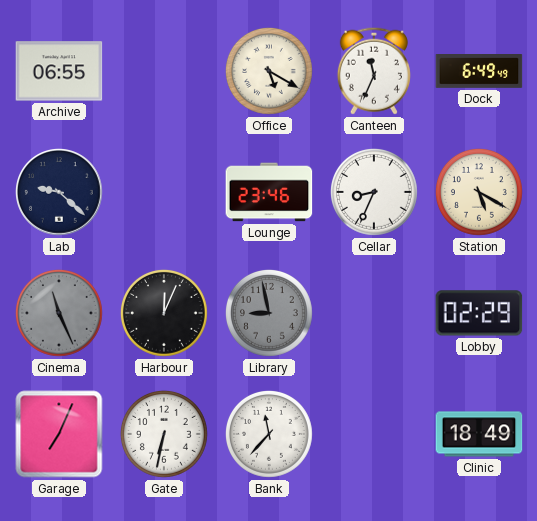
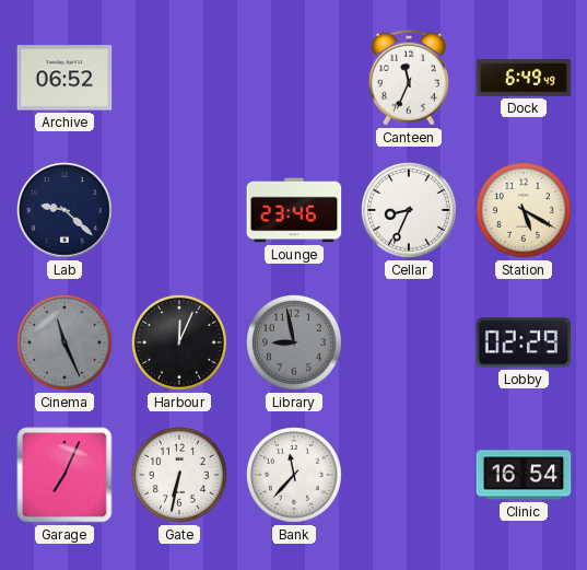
Archive: 06:55 -> 06:52
Office: 5:20 -> none
Clinic: 18:49 -> 16:54
